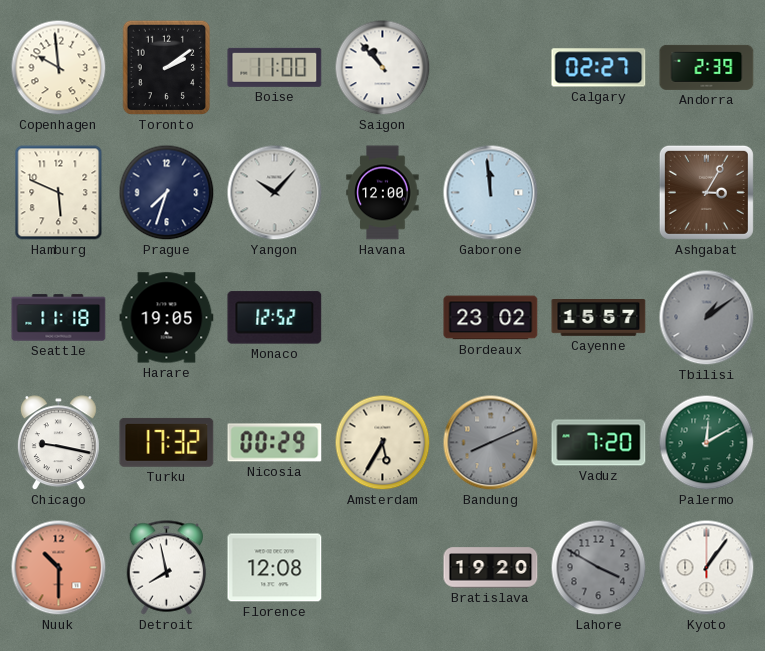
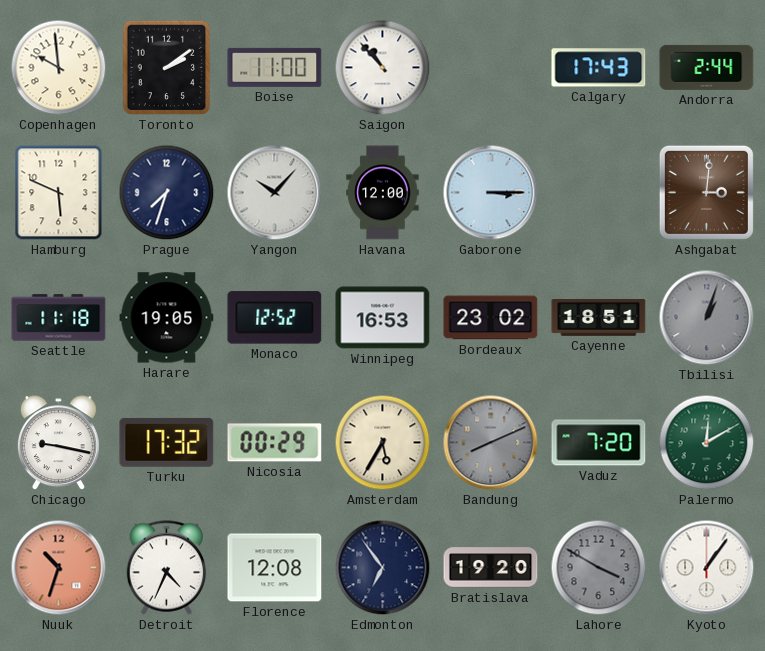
Calgary: 02:27 -> 17:43
Andorra: 2:39 -> 2:44
Gaborone: 11:59 -> 3:15
Ashgabat: 3:05 -> 3:01
Winnipeg: none -> 16:53
Cayenne: 15:57 -> 18:51
Tbilisi: 1:09 -> 1:03
Nuuk: 10:30 -> 10:33
Detroit: 7:58 -> 4:34
Edmonton: none -> 6:54
